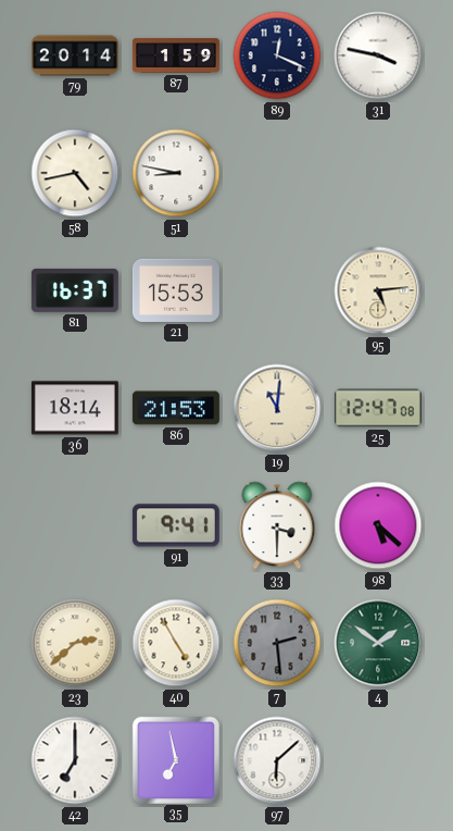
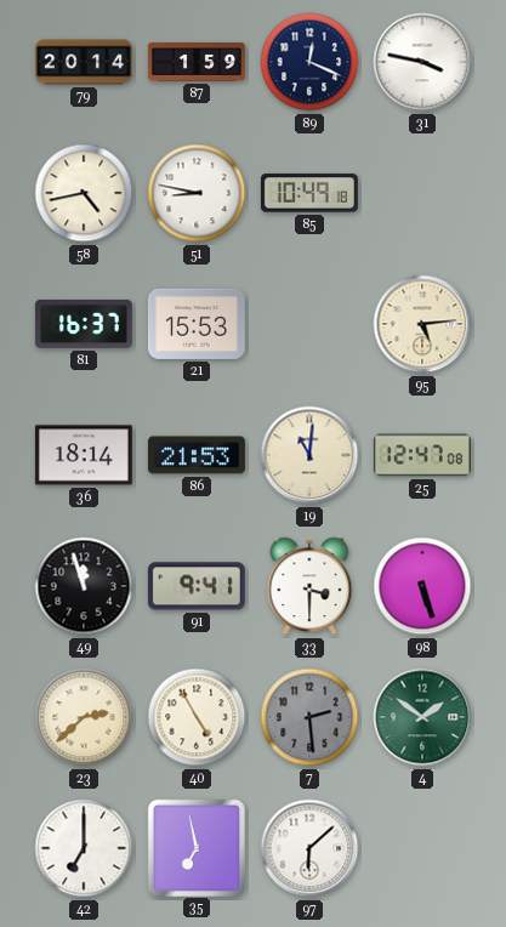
85: none -> 10:49
49: none -> 11:57
98: 5:22 -> 5:27
